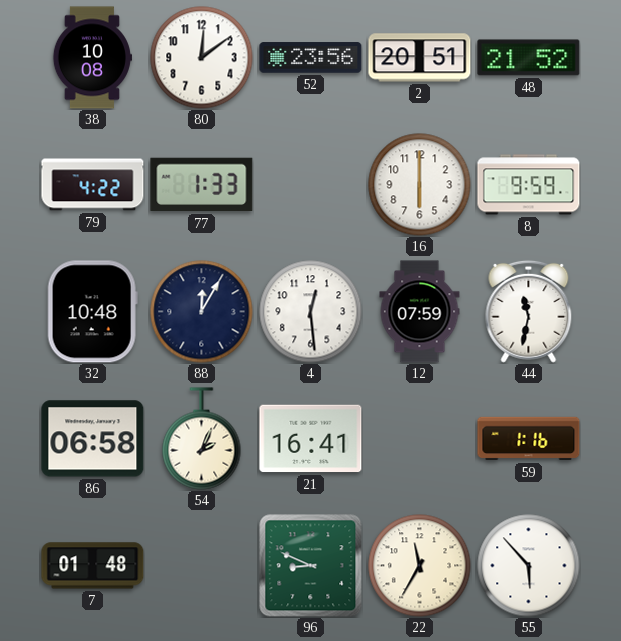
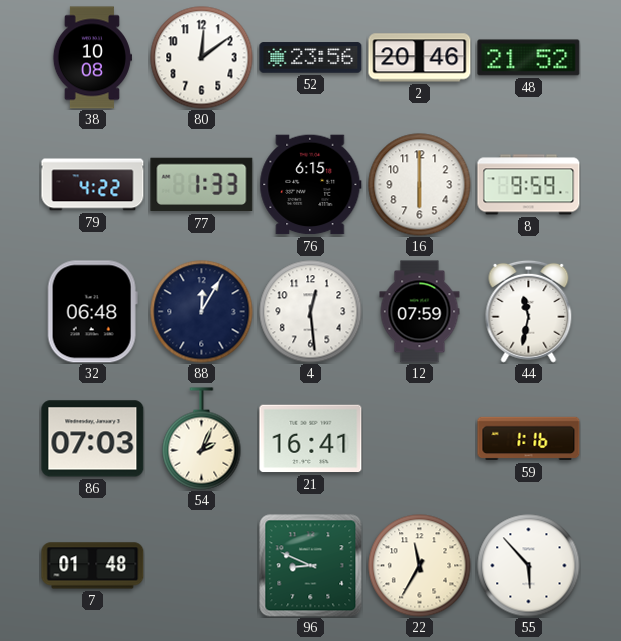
2: 20:51 -> 20:46
76: none -> 6:15
32: 10:48 -> 06:48
86: 06:58 -> 07:03
